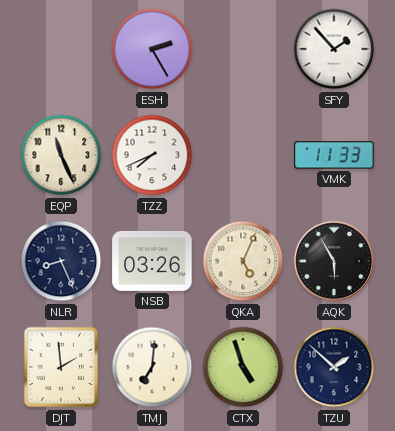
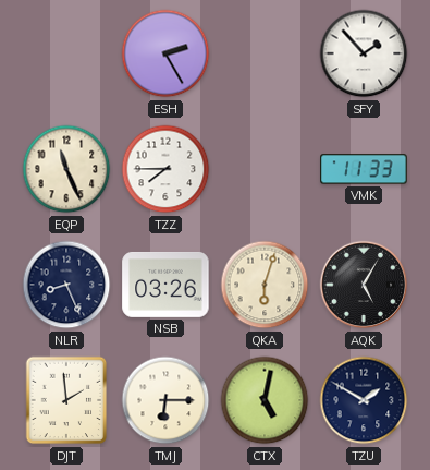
TZZ: 7:41 -> 7:45
QKA: 5:04 -> 6:03
AQK: 5:55 -> 5:05
TMJ: 7:01 -> 6:15
CTX: 4:57 -> 5:02
TZU: 1:52 -> 1:50
